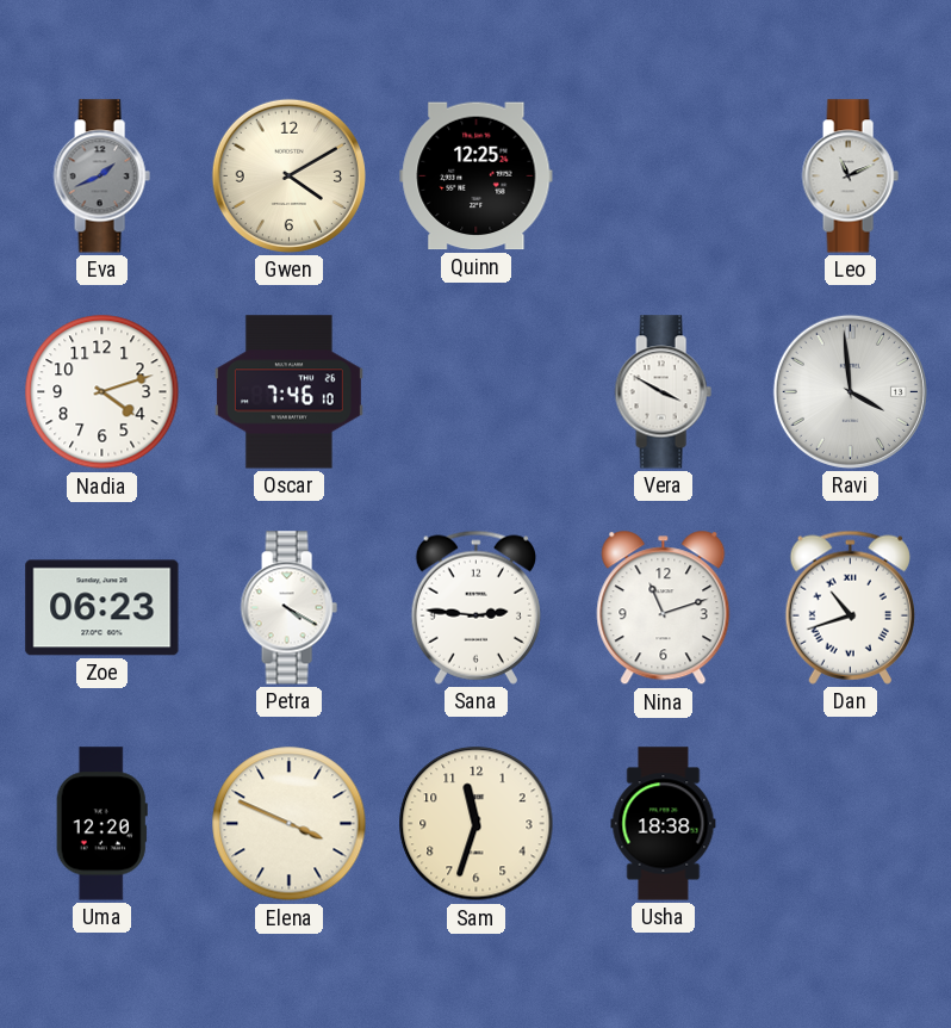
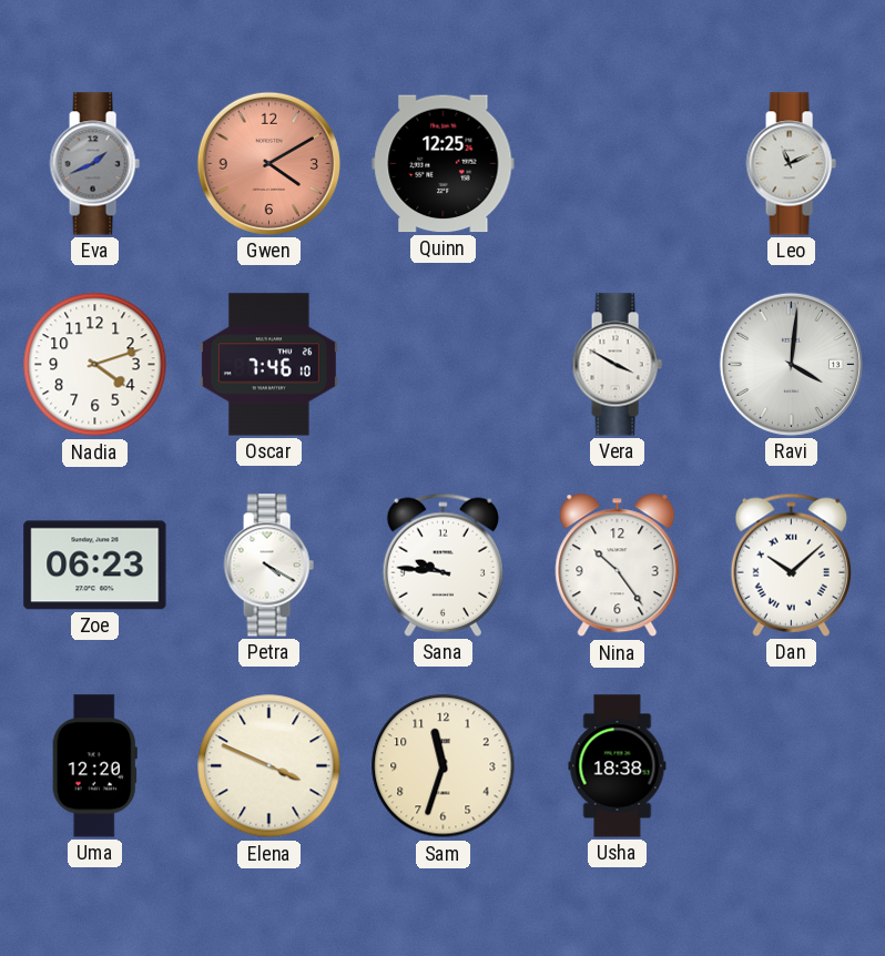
Gwen dial: cream -> salmon
Ravi: 3:59 -> 4:01
Sana: 2:46 -> 9:46
Nina: 11:12 -> 10:24
Dan: 10:42 -> 10:08
